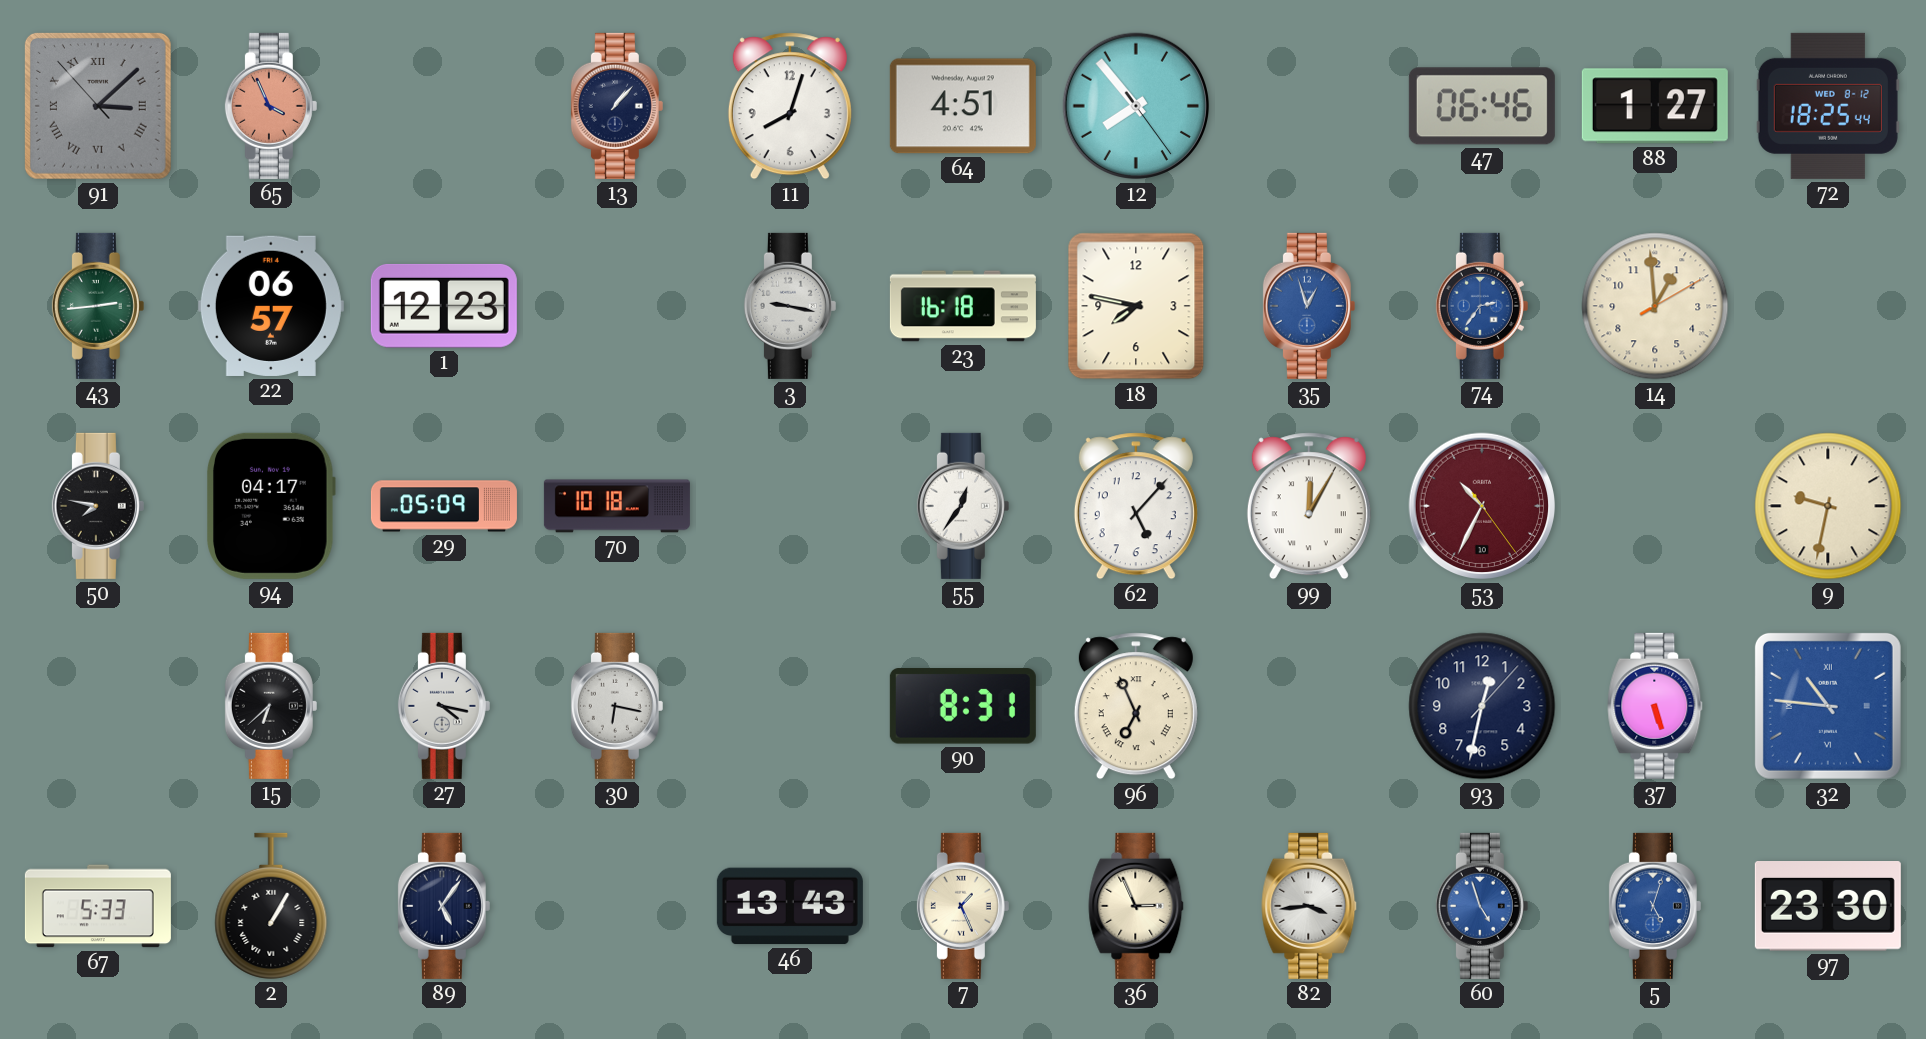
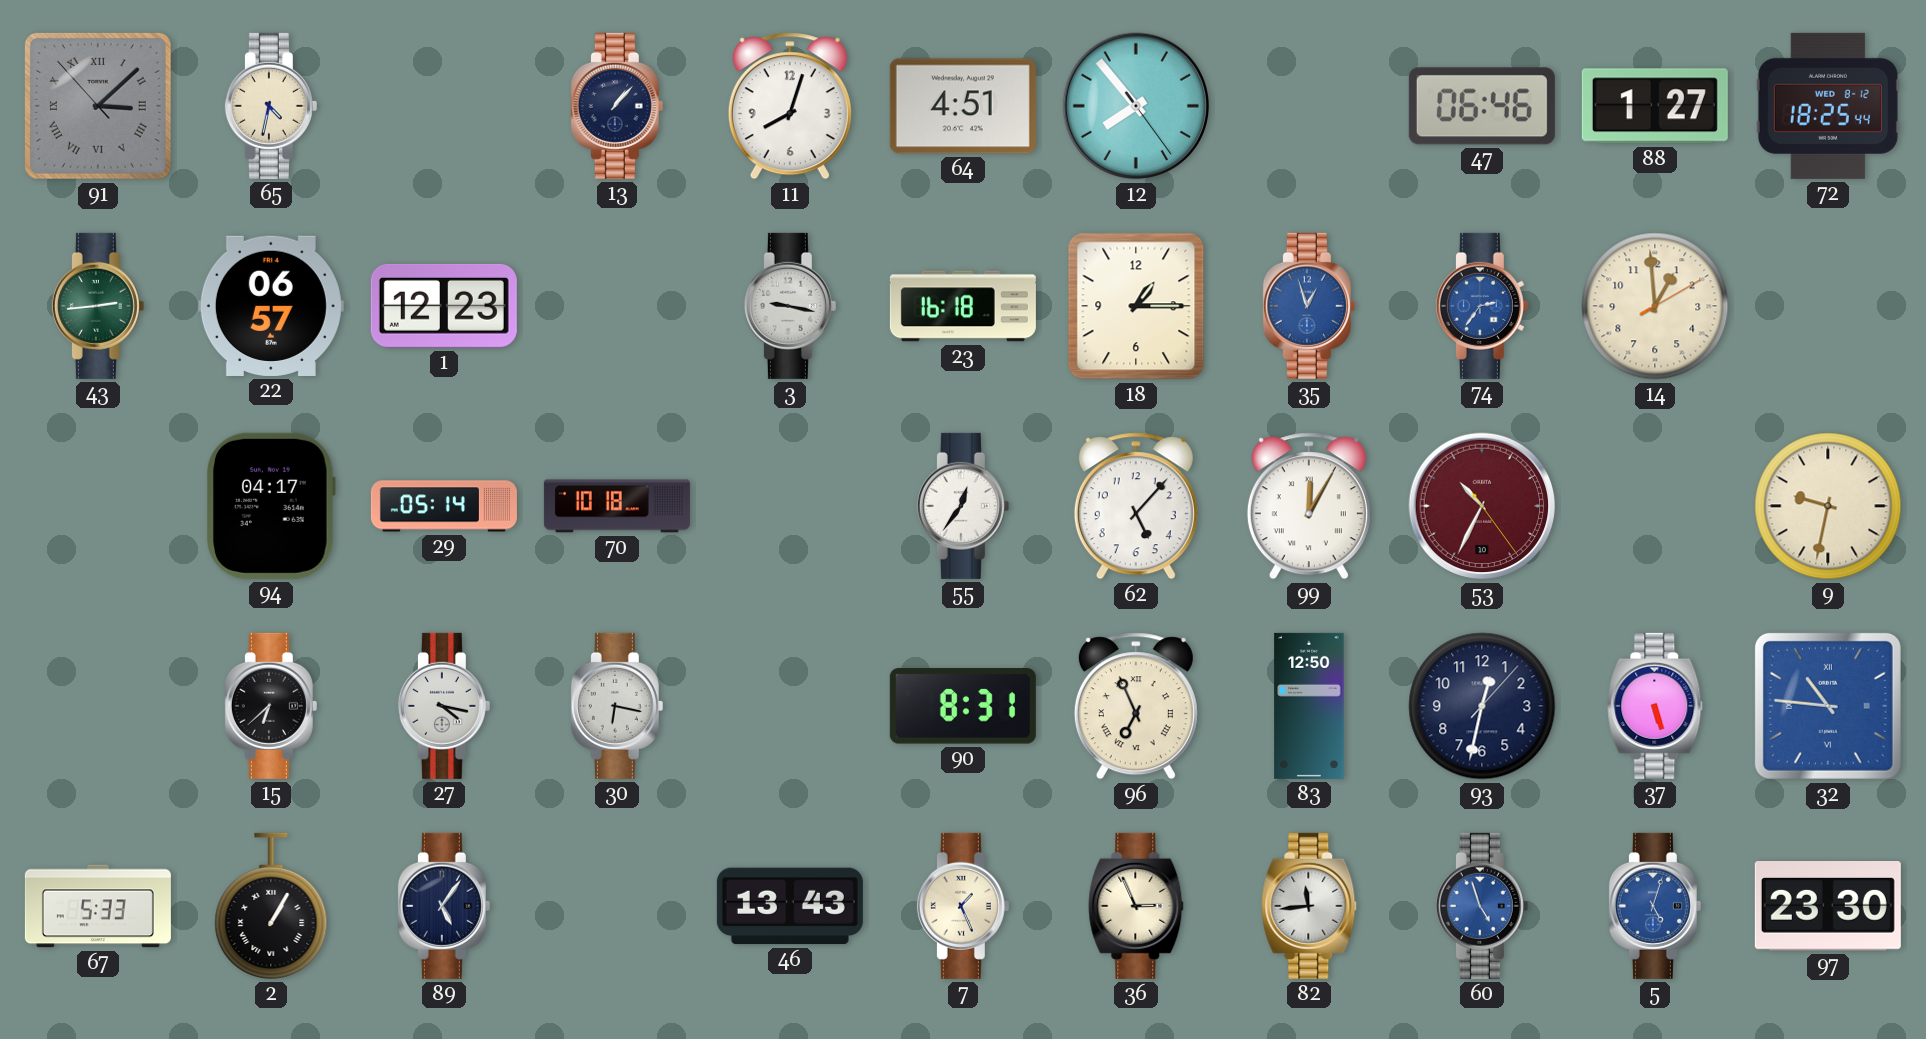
65: 3:56 -> 4:32
65 dial: salmon -> cream
18: 7:47 -> 1:15
50: 7:47 -> none
29: 05:09 -> 05:14
83: none -> 12:50
82: 3:44 -> 11:44
